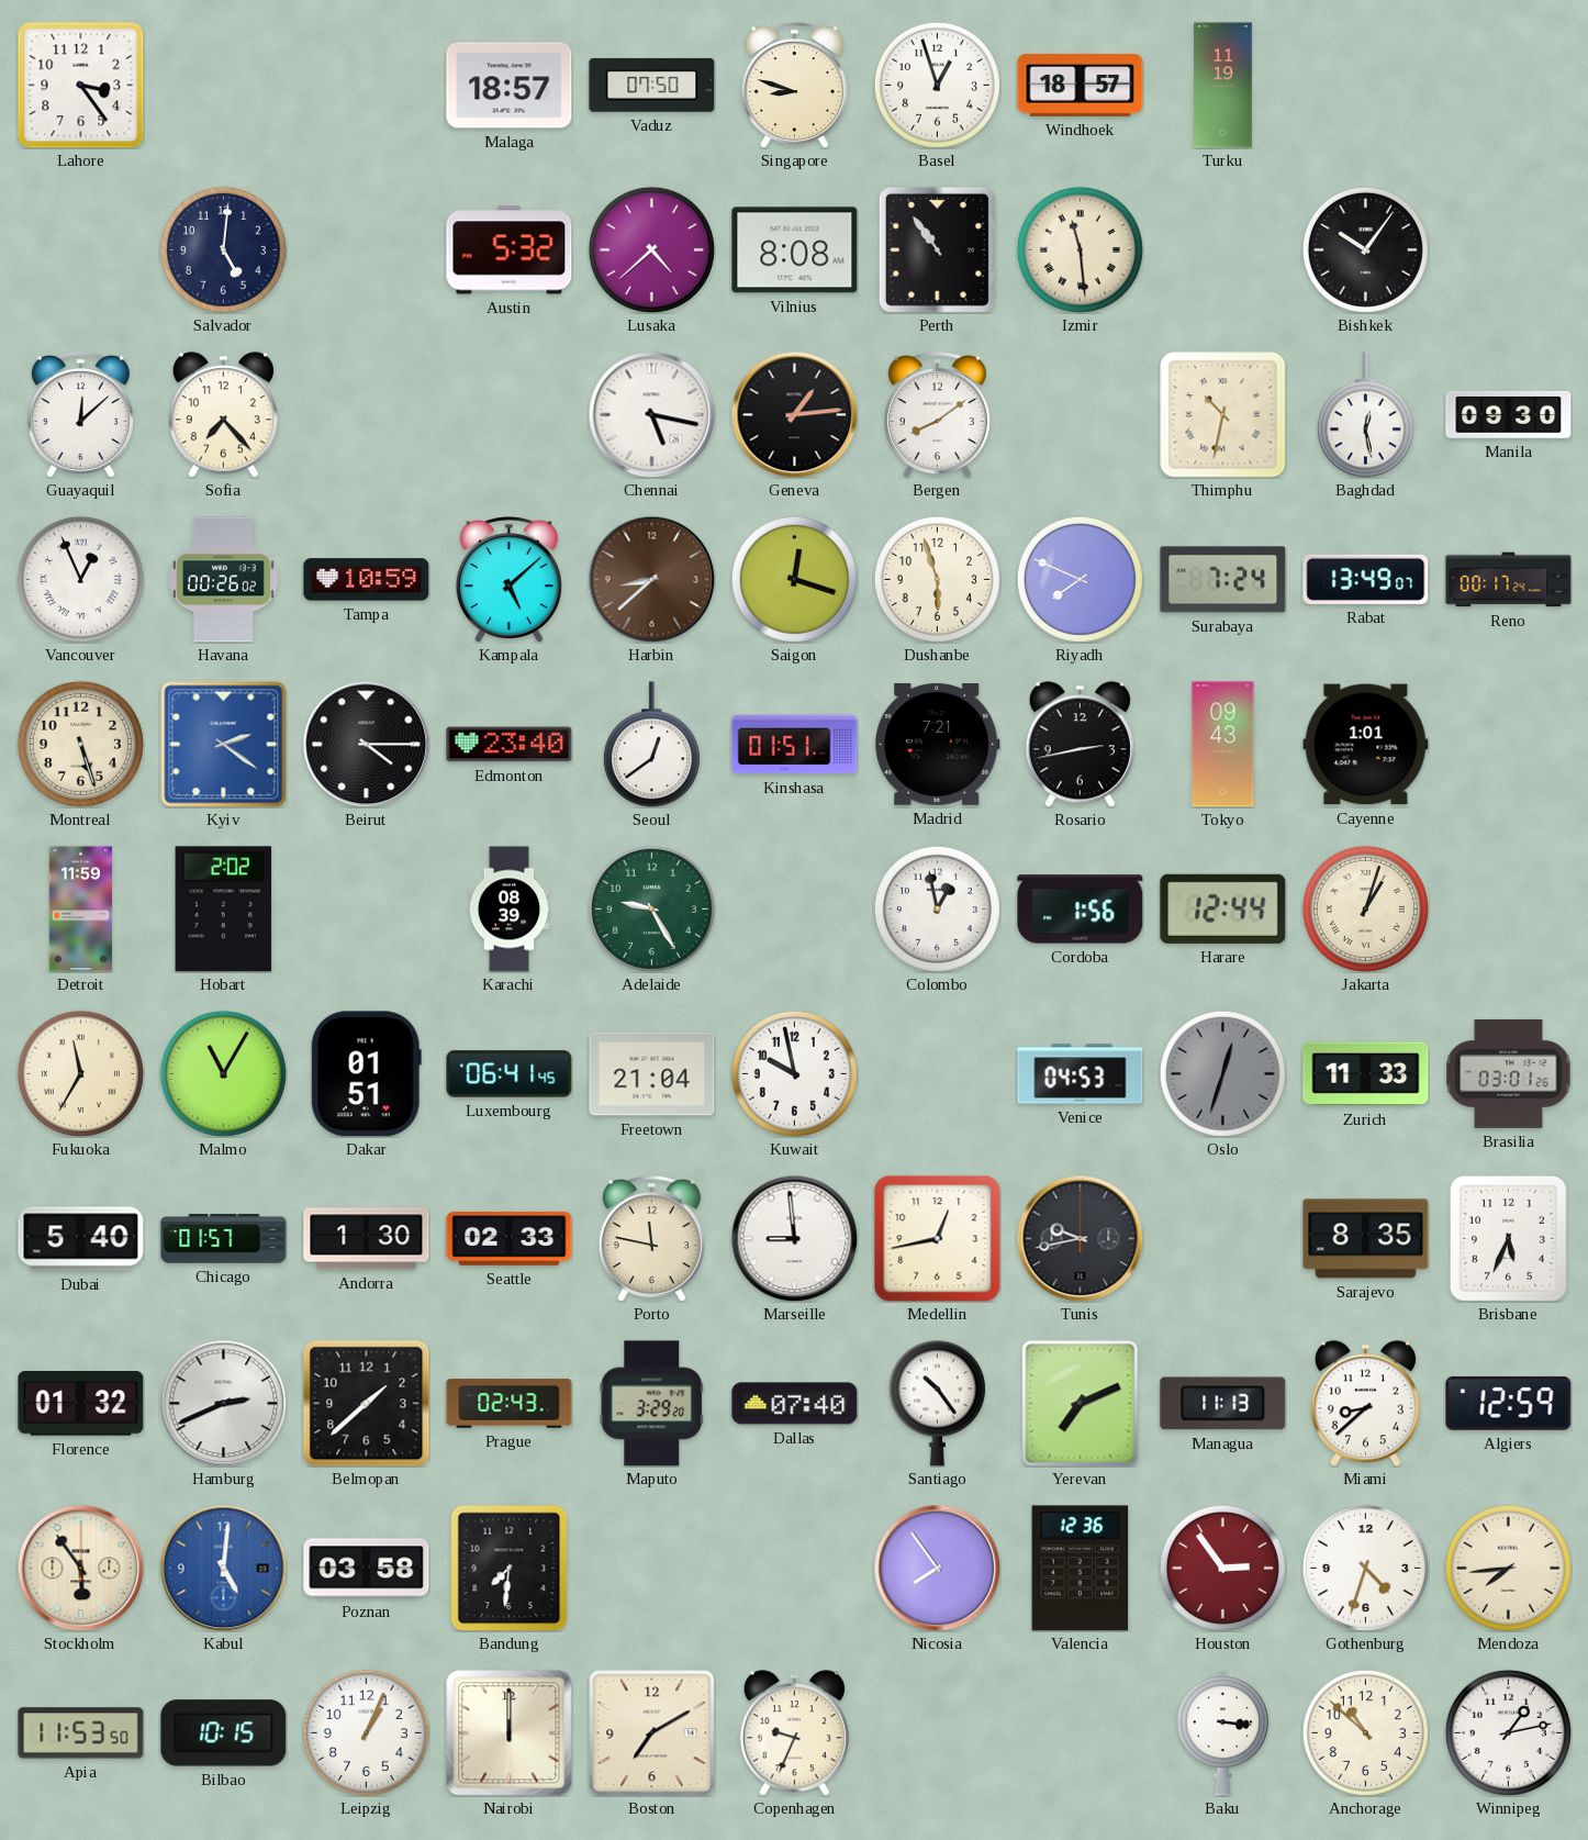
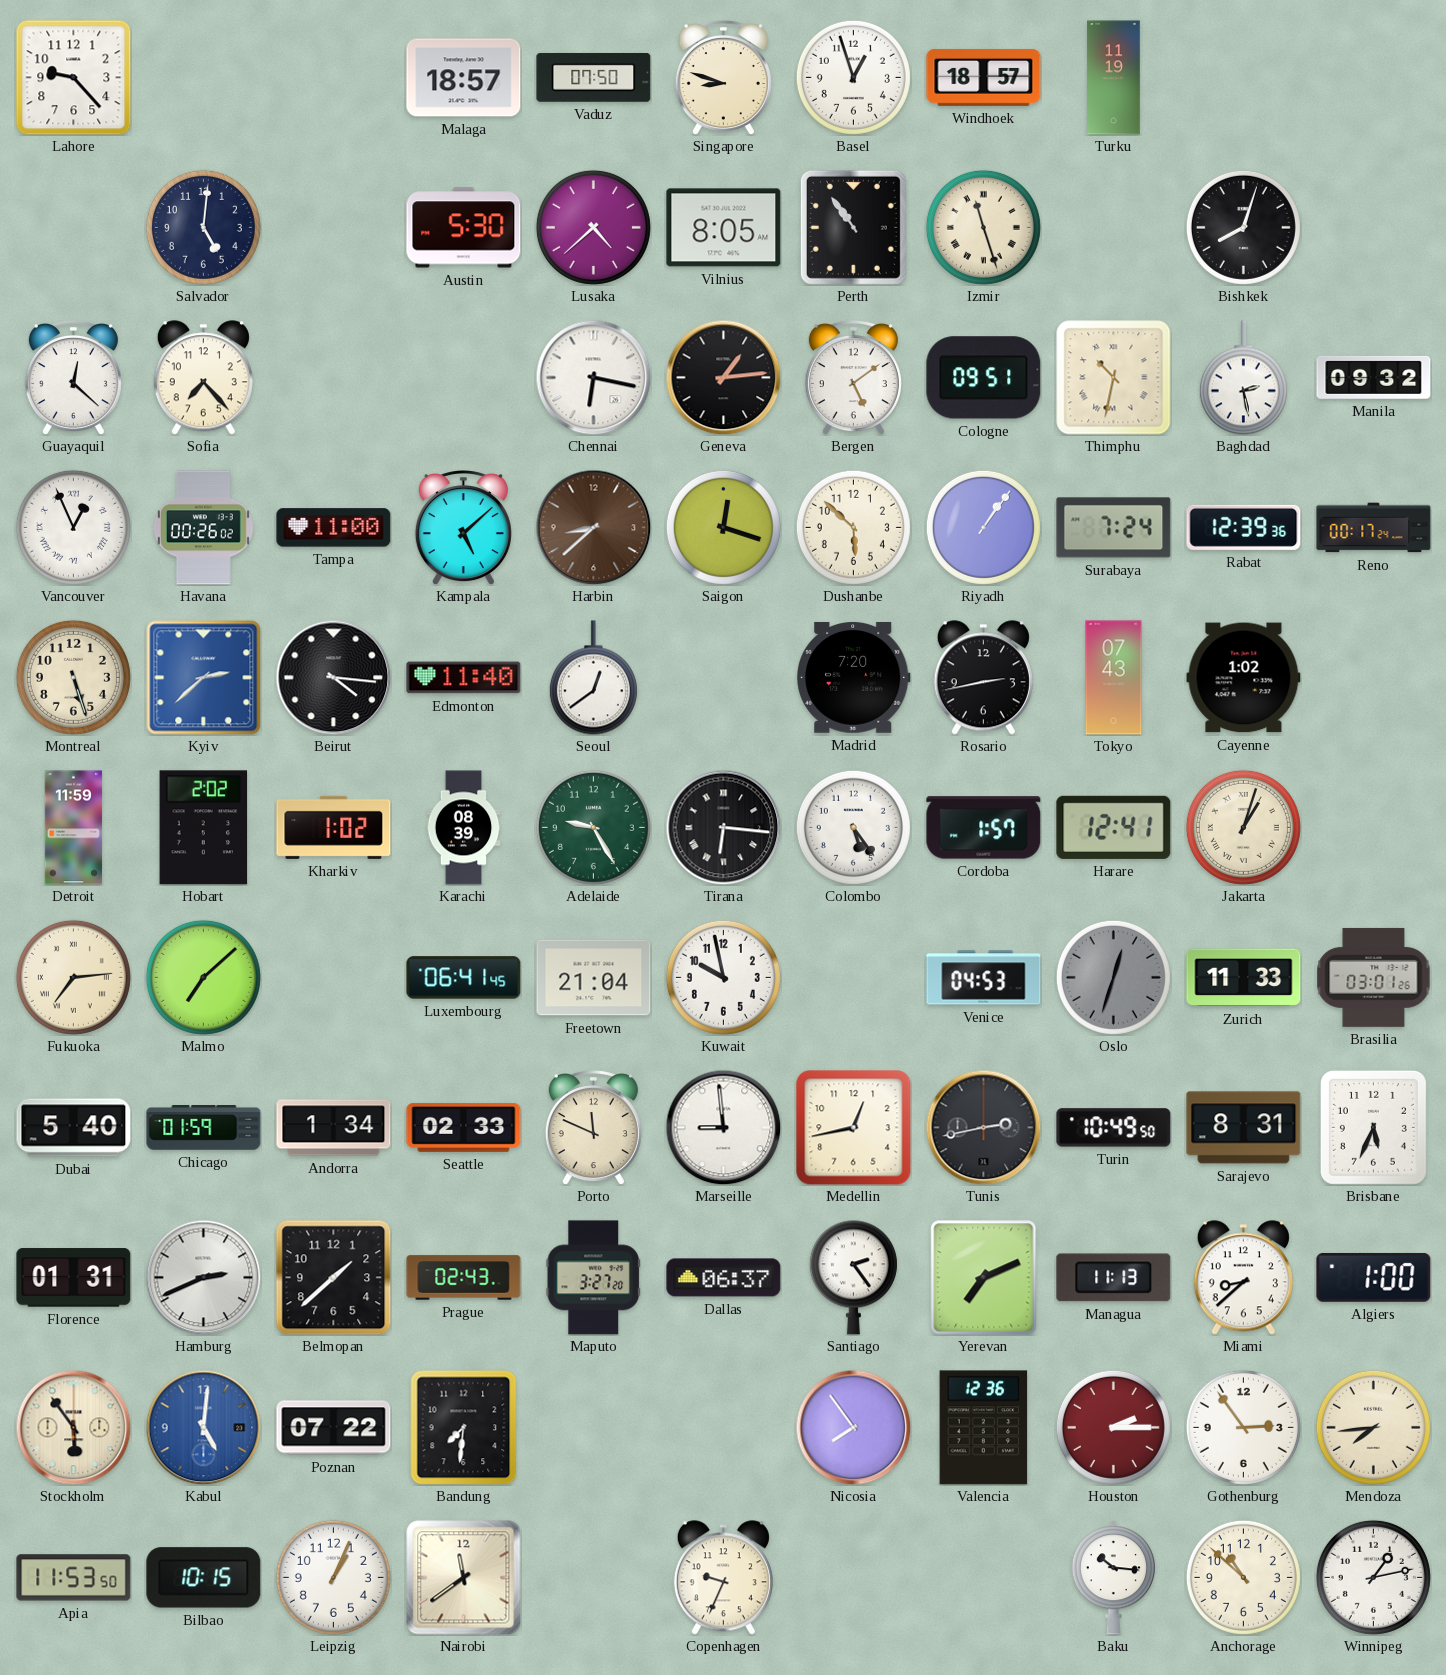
Lahore: 3:24 -> 9:23
Austin: 5:32 -> 5:30
Vilnius: 8:08 -> 8:05
Izmir: 11:29 -> 11:27
Bishkek: 10:06 -> 8:03
Guayaquil: 12:08 -> 12:22
Chennai: 5:17 -> 6:17
Bergen: 8:09 -> 5:09
Cologne: none -> 09:51
Baghdad: 12:28 -> 2:28
Manila: 09:30 -> 09:32
Tampa: 10:59 -> 11:00
Dushanbe: 5:57 -> 5:52
Riyadh: 7:49 -> 1:06
Rabat: 13:49 -> 12:39
Kyiv: 2:21 -> 2:38
Beirut: 4:15 -> 4:16
Edmonton: 23:40 -> 11:40
Kinshasa: 01:51 -> none
Madrid: 7:21 -> 7:20
Tokyo: 09:43 -> 07:43
Cayenne: 1:01 -> 1:02
Kharkiv: none -> 1:02
Tirana: none -> 6:16
Colombo: 12:58 -> 5:24
Cordoba: 1:56 -> 1:57
Harare: 12:44 -> 12:41
Fukuoka: 11:35 -> 7:14
Malmo: 11:05 -> 7:08
Dakar: 01:51 -> none
Chicago: 01:57 -> 01:59
Andorra: 1:30 -> 1:34
Porto: 11:47 -> 11:49
Tunis: 9:43 -> 2:43
Turin: none -> 10:49
Sarajevo: 8:35 -> 8:31
Florence: 01:32 -> 01:31
Maputo: 3:29 -> 3:27
Dallas: 07:40 -> 06:37
Santiago: 10:24 -> 2:24
Algiers: 12:59 -> 1:00
Poznan: 03:58 -> 07:22
Houston: 2:54 -> 2:15
Gothenburg: 4:33 -> 2:54
Nairobi: 12:00 -> 11:39
Boston: 7:10 -> none
Baku: 3:16 -> 10:16
